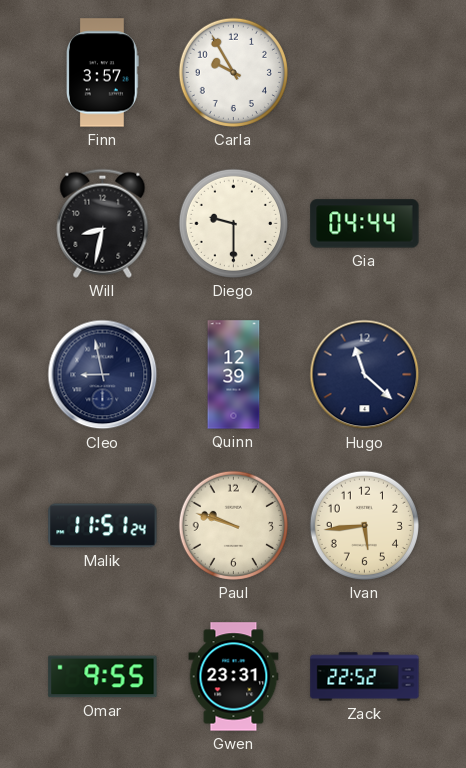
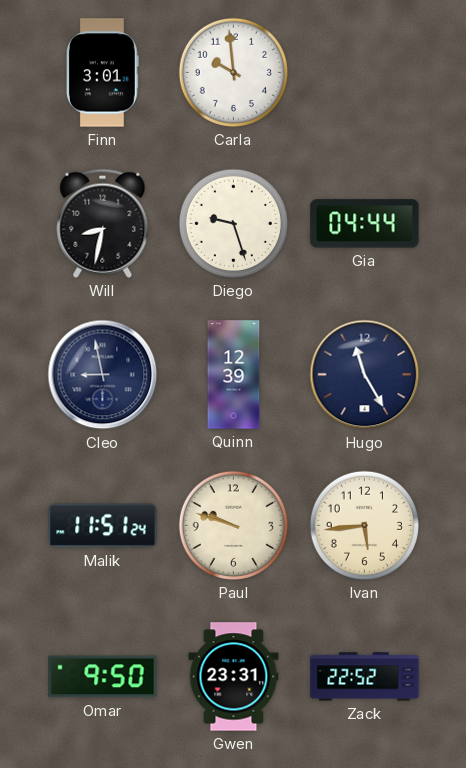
Finn: 3:57 -> 3:01
Carla: 9:55 -> 9:59
Diego: 9:30 -> 9:27
Hugo: 11:22 -> 11:25
Omar: 9:55 -> 9:50
